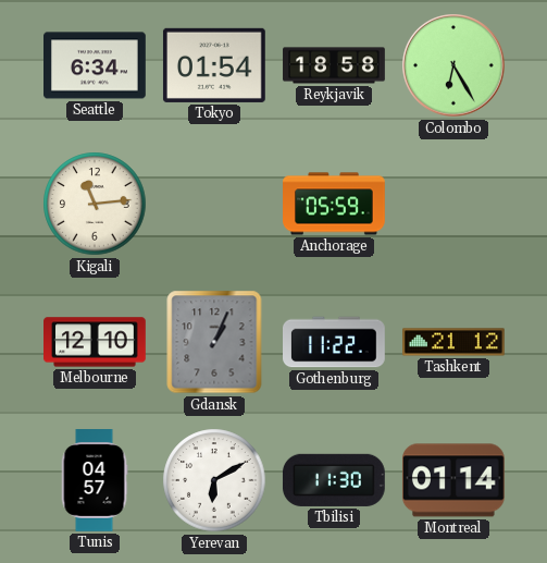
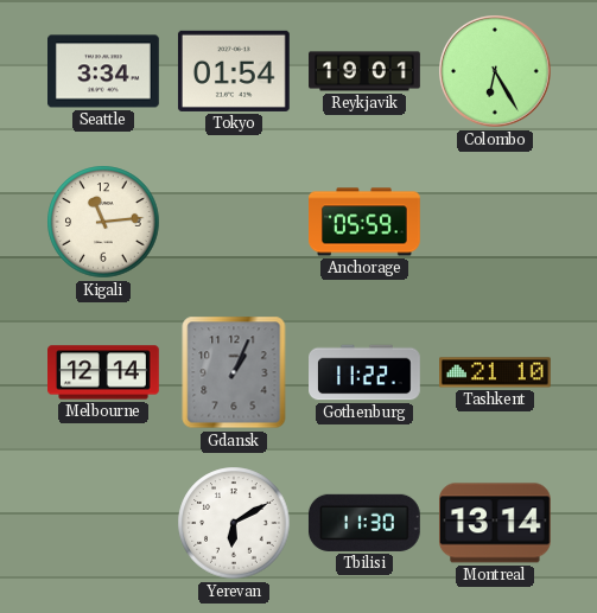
Seattle: 6:34 -> 3:34
Reykjavik: 18:58 -> 19:01
Melbourne: 12:10 -> 12:14
Tashkent: 21:12 -> 21:10
Tunis: 04:57 -> none
Montreal: 01:14 -> 13:14
